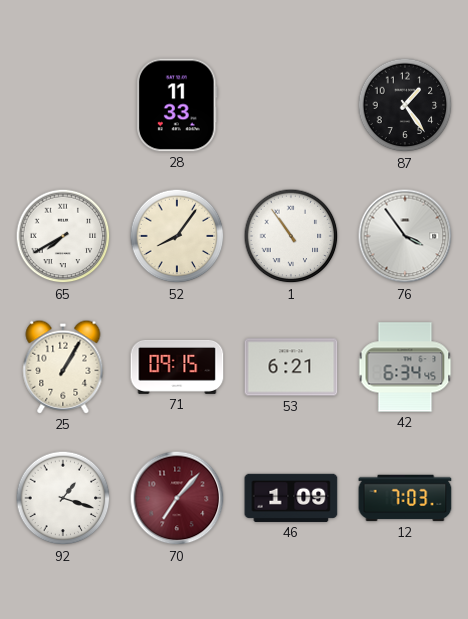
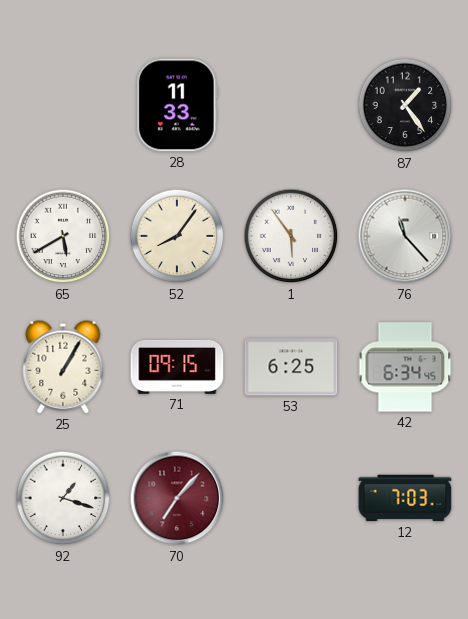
65: 7:40 -> 5:40
1: 10:54 -> 5:54
76: 3:54 -> 11:23
53: 6:21 -> 6:25
46: 1:09 -> none
